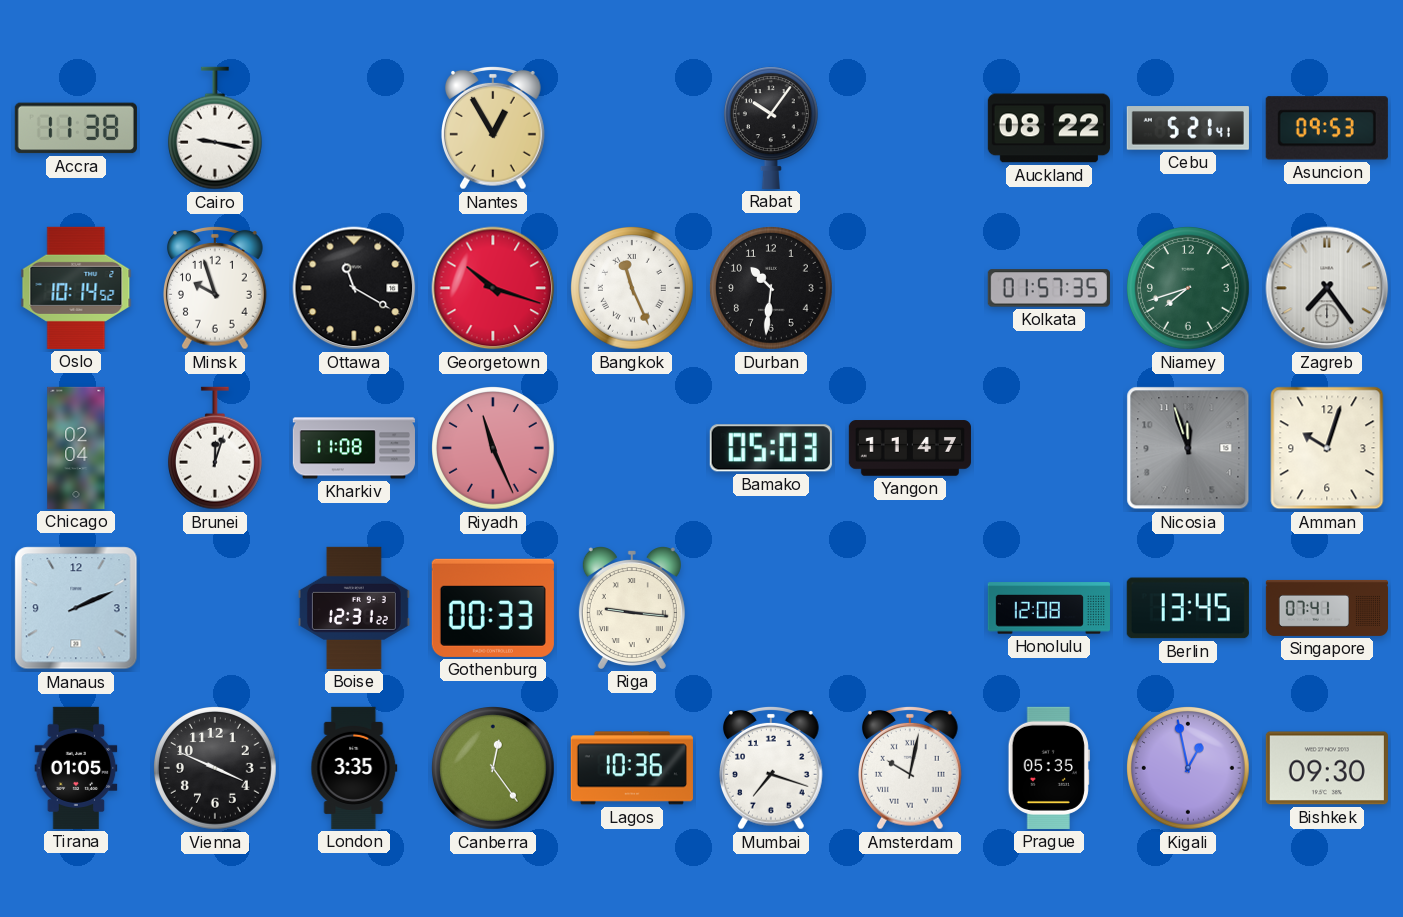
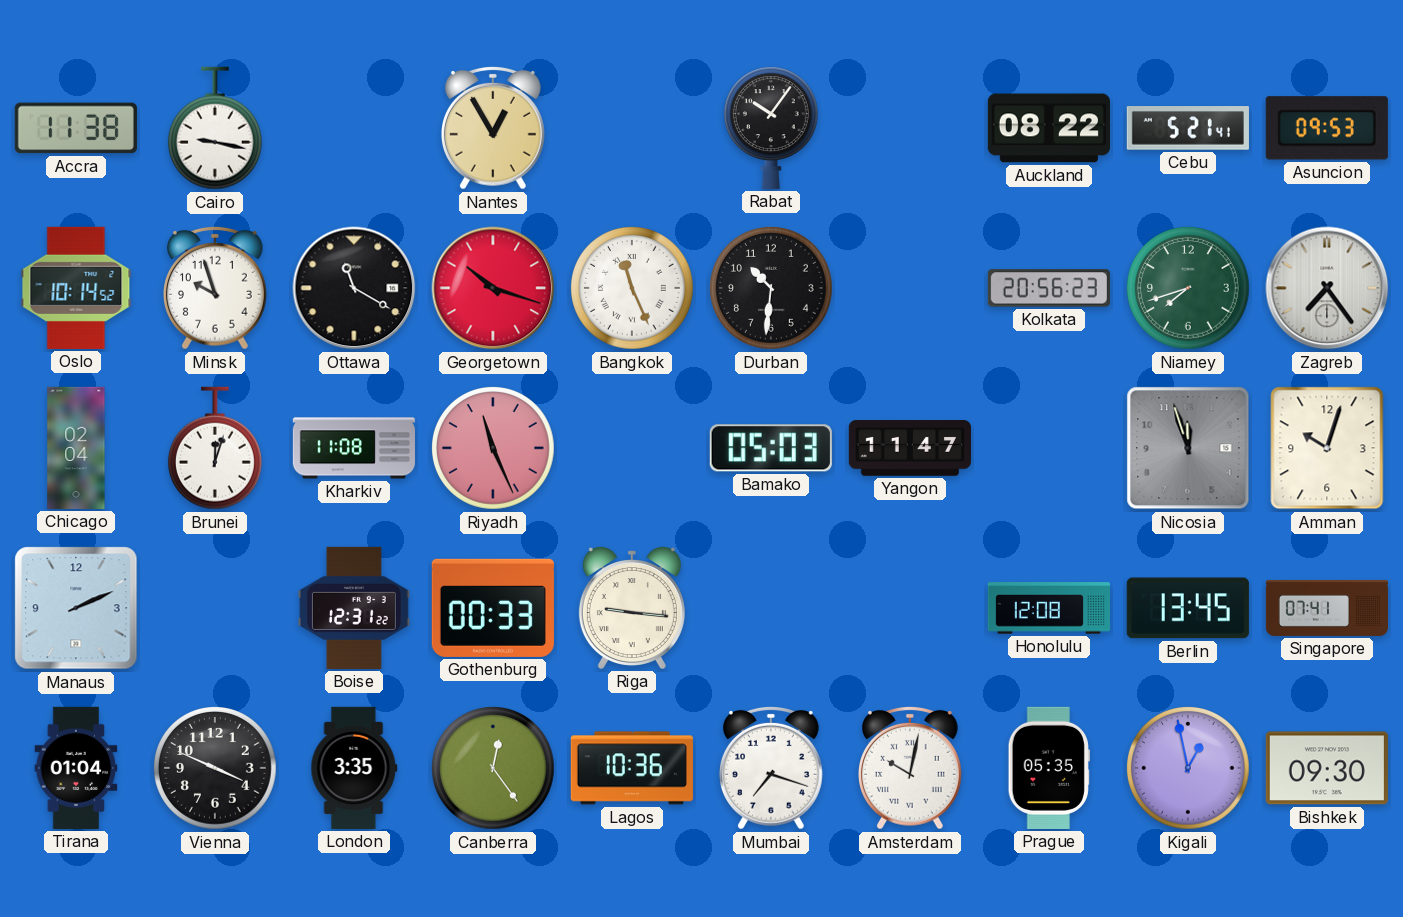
Kolkata: 01:57 -> 20:56
Tirana: 01:05 -> 01:04
